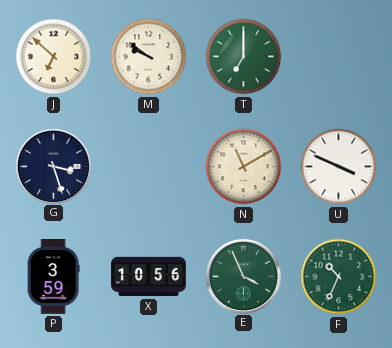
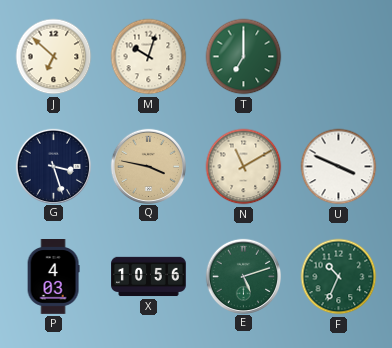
M: 9:51 -> 10:03
Q: none -> 3:47
P: 3:59 -> 4:03
E: 3:56 -> 5:12
